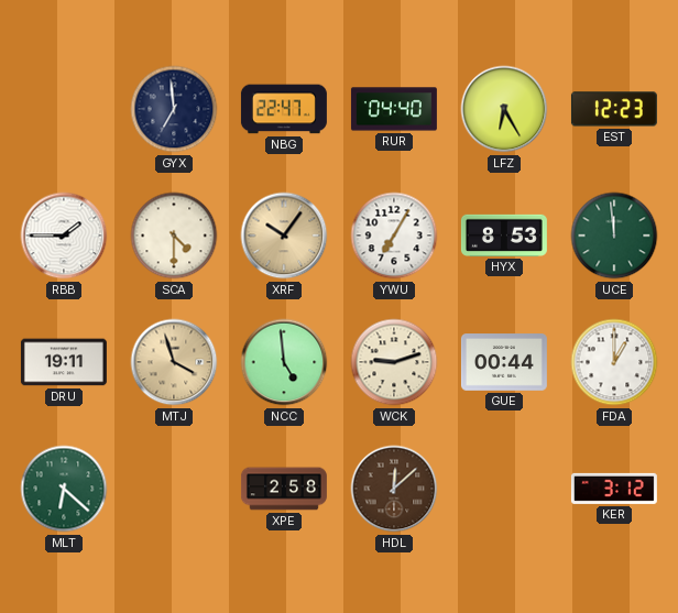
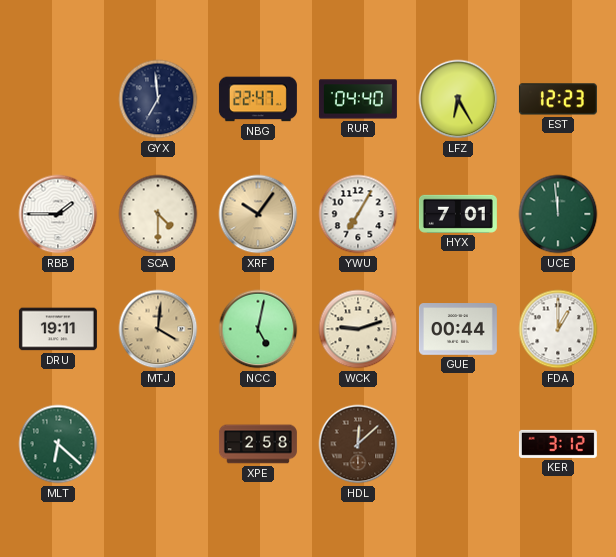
HYX: 8:53 -> 7:01
MTJ: 3:57 -> 4:01
NCC: 4:59 -> 5:02
